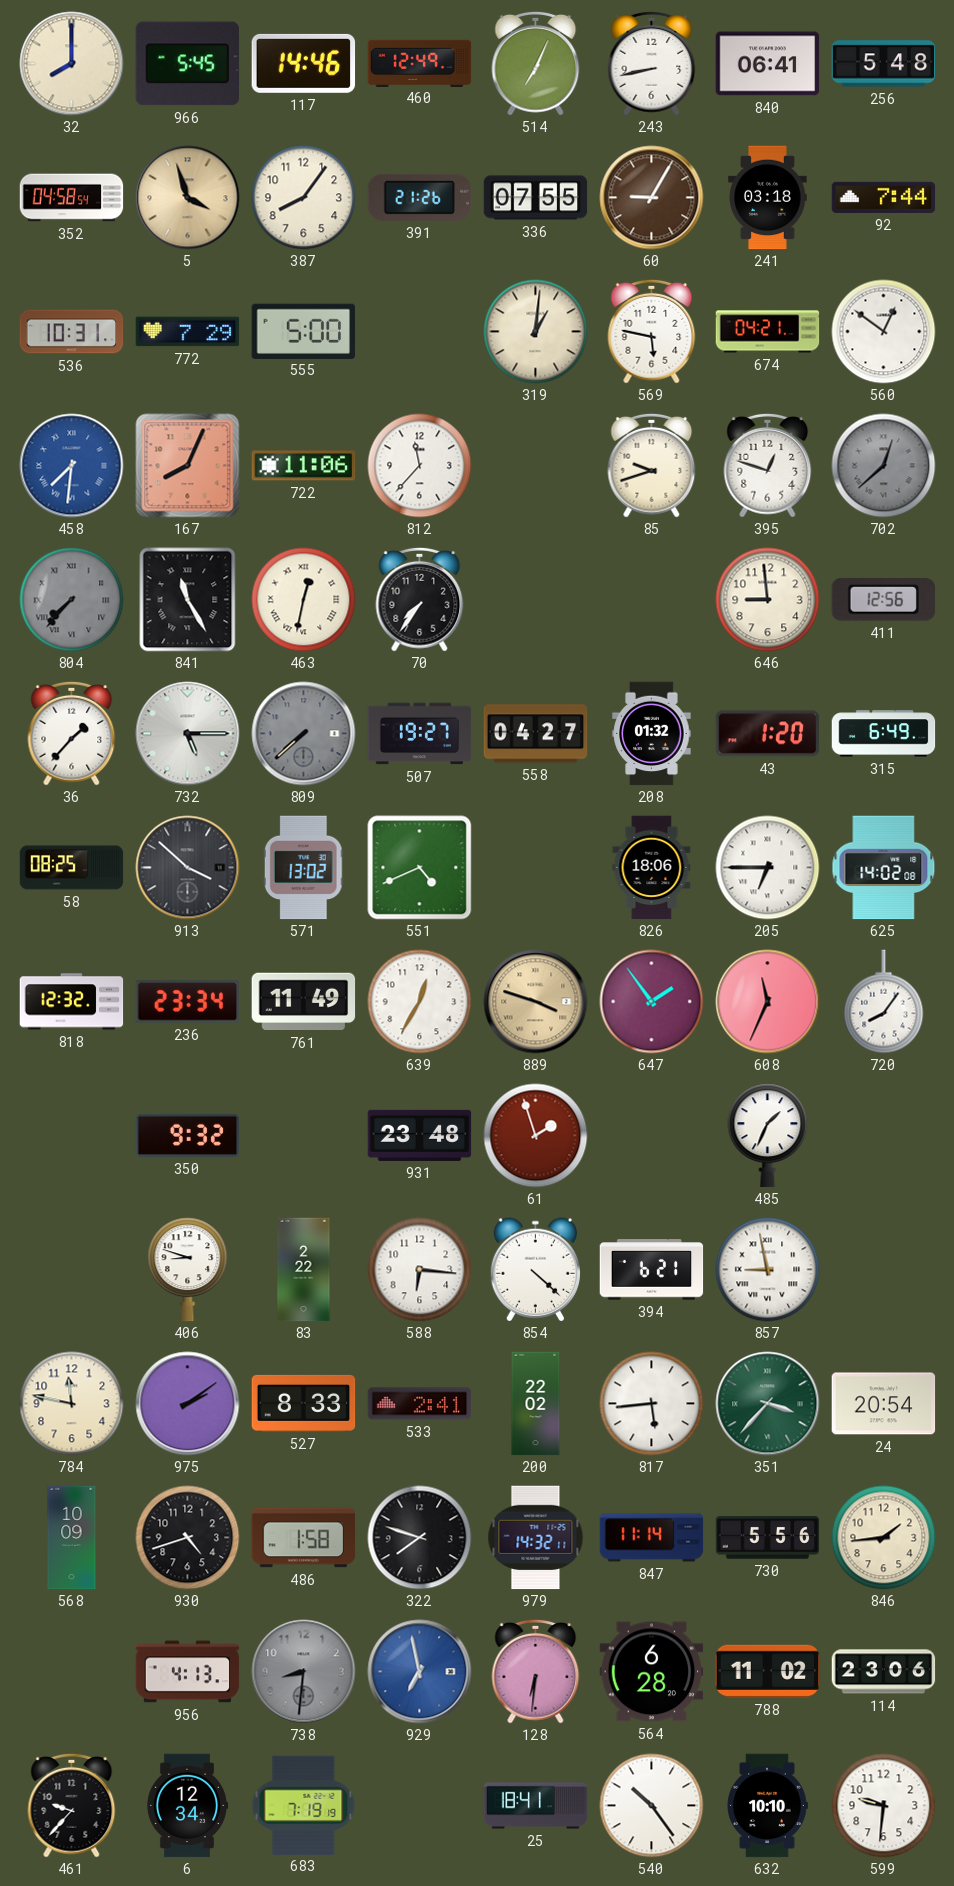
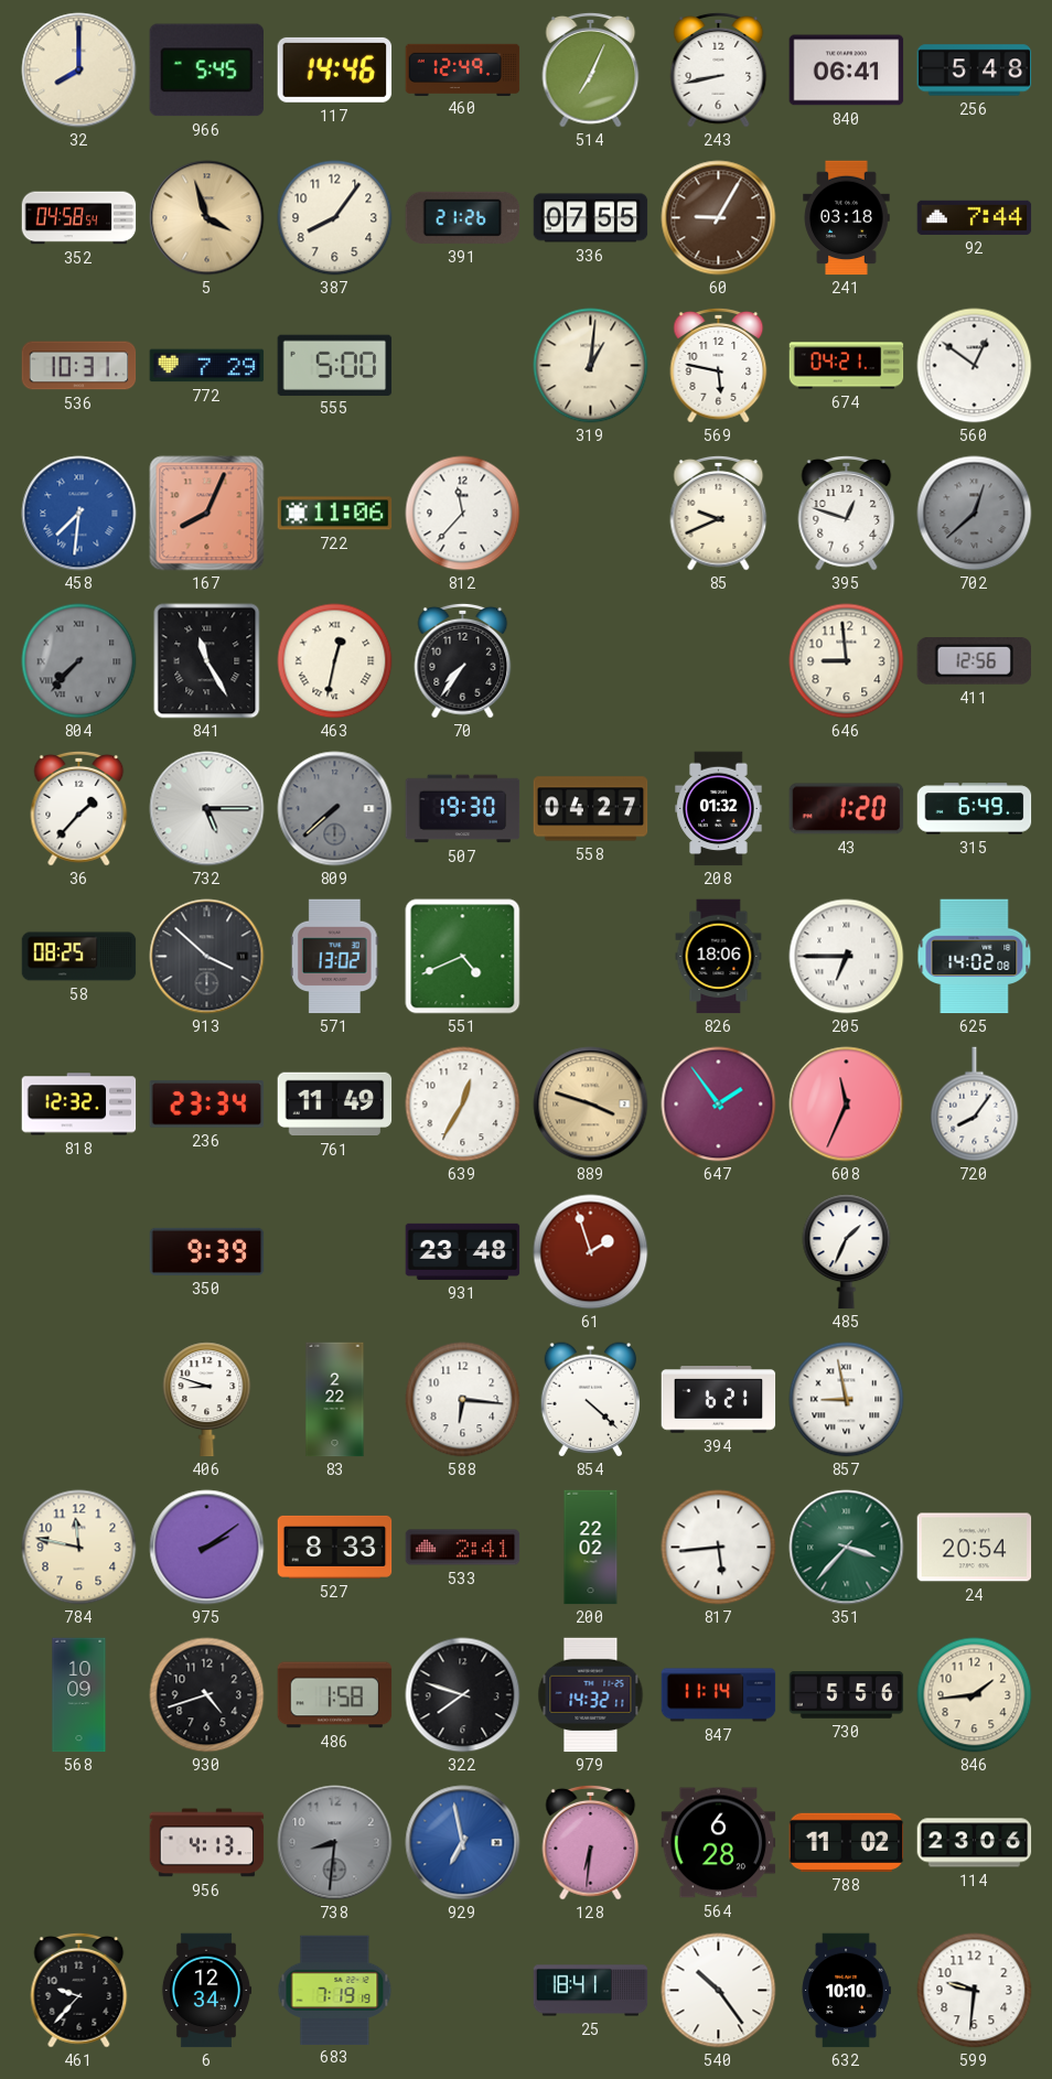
85: 9:42 -> 9:41
507: 19:27 -> 19:30
350: 9:32 -> 9:39
